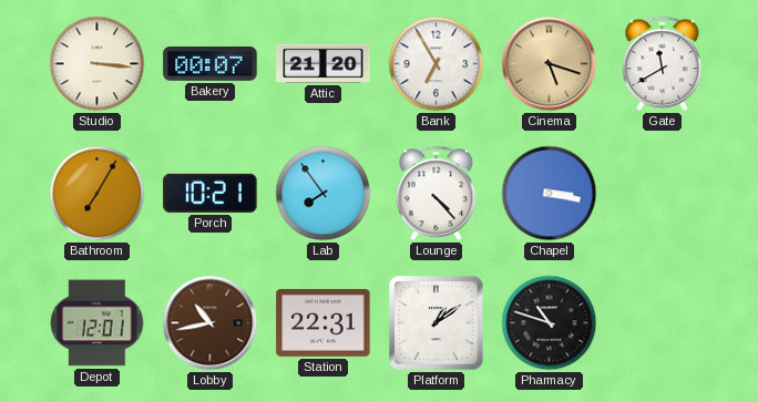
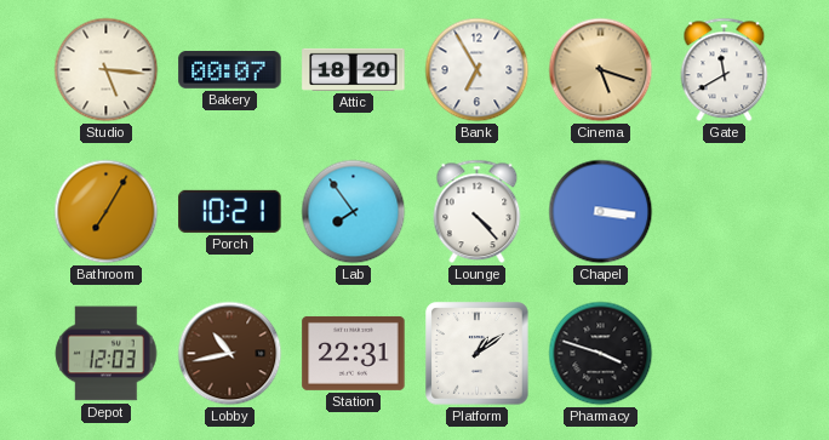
Studio: 3:16 -> 5:16
Attic: 21:20 -> 18:20
Chapel: 3:17 -> 3:16
Depot: 12:01 -> 12:03
Pharmacy: 10:48 -> 3:48
